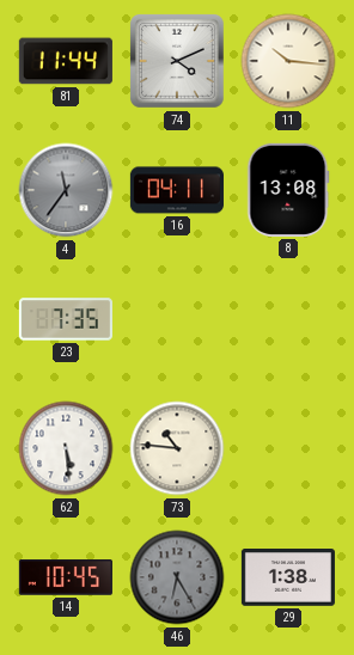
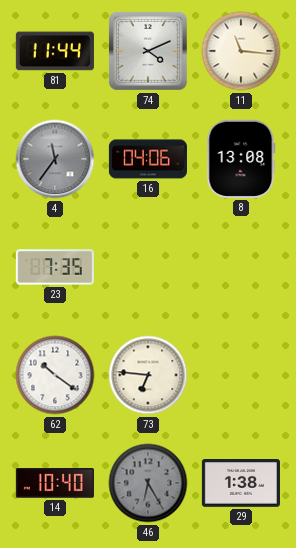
11: 10:16 -> 11:16
16: 04:11 -> 04:06
62: 5:29 -> 10:21
73: 10:46 -> 6:46
14: 10:45 -> 10:40
